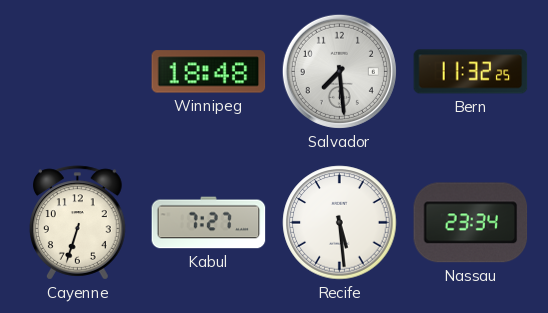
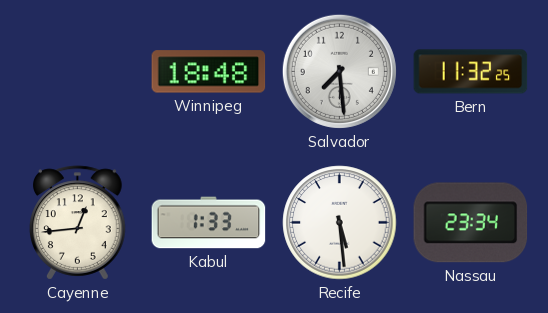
Cayenne: 6:33 -> 12:44
Kabul: 7:27 -> 1:33
